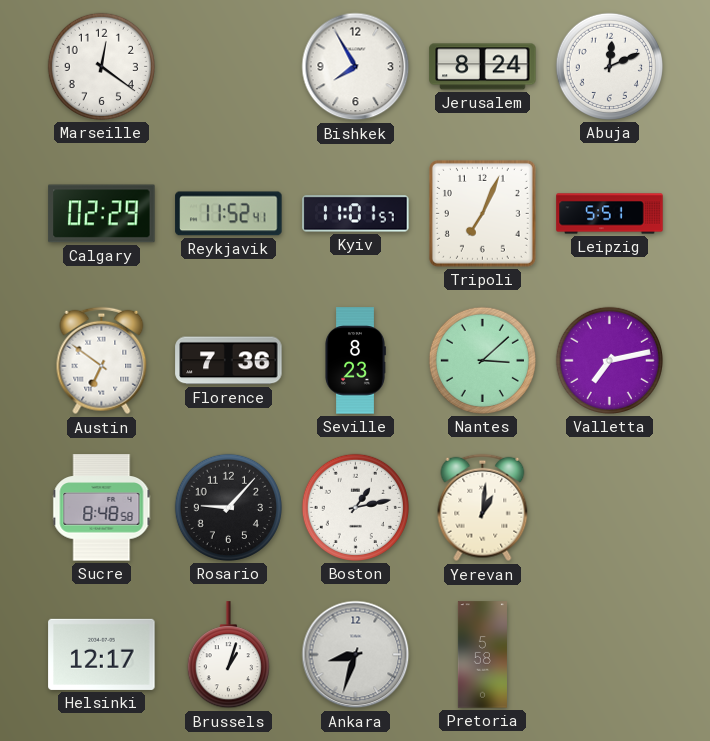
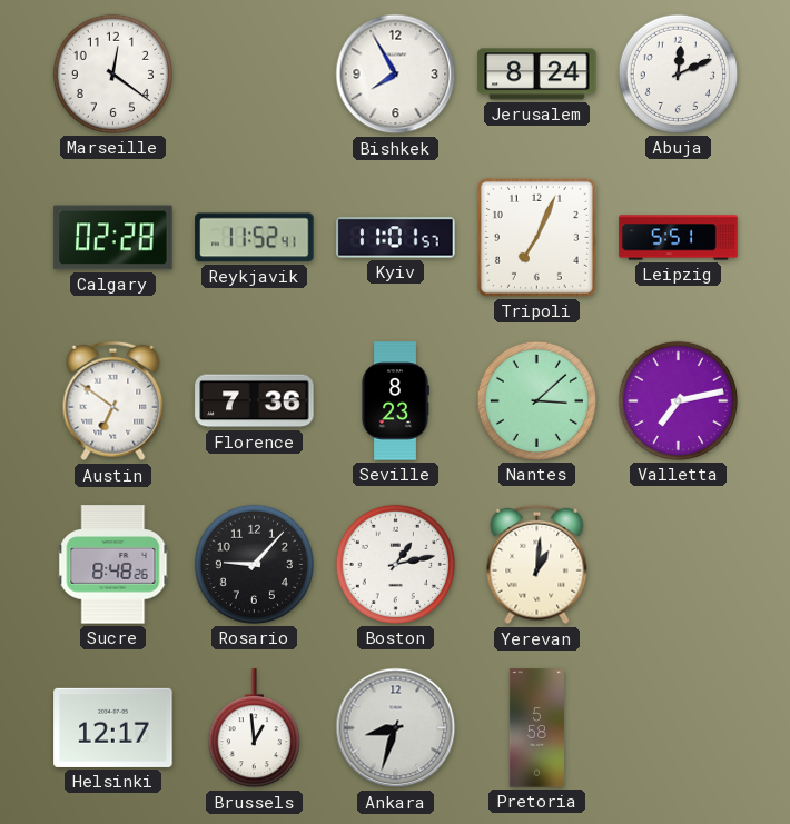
Calgary: 02:29 -> 02:28
Sucre: 8:48:58 -> 8:48:26
Brussels: 1:03 -> 12:59
